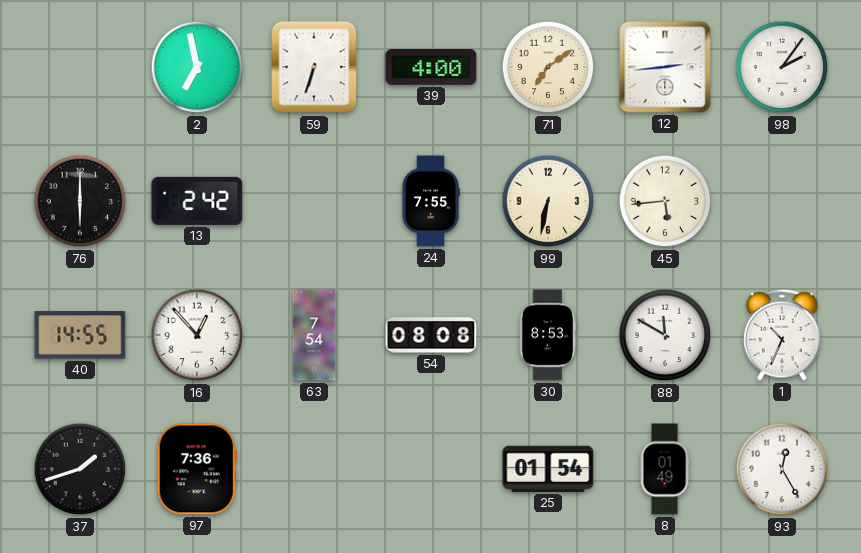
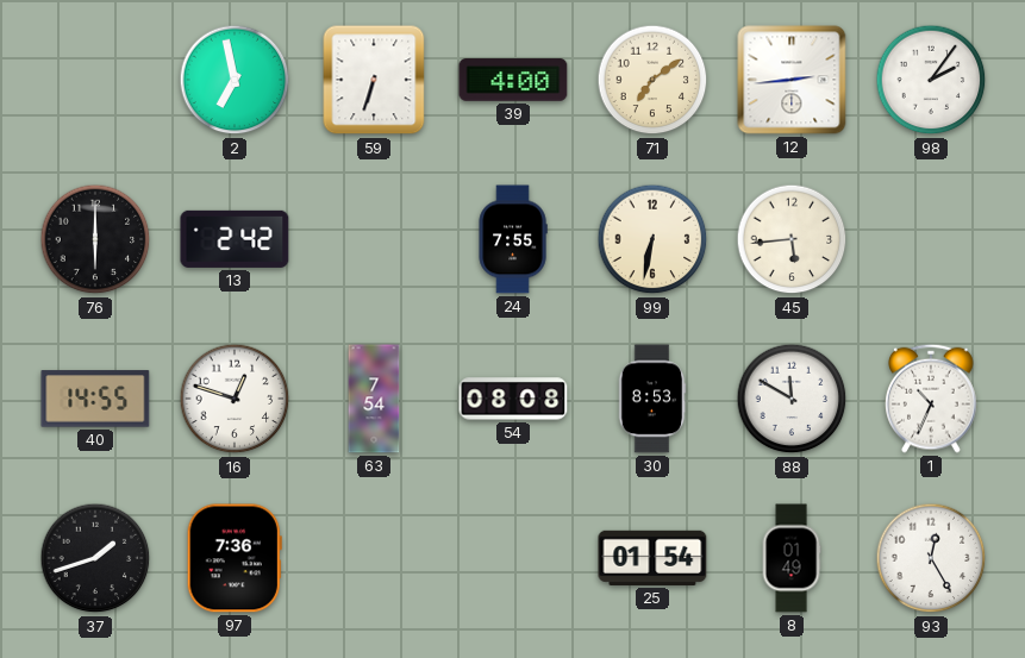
16: 12:53 -> 12:48
